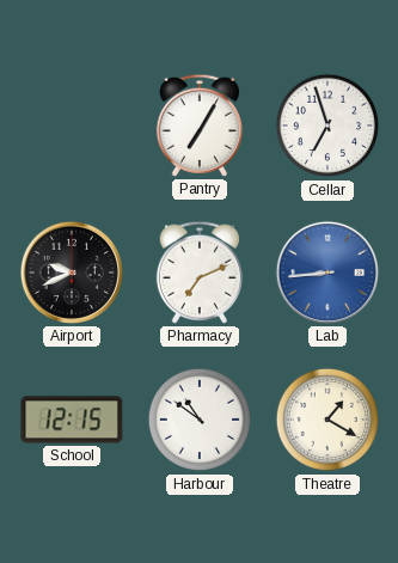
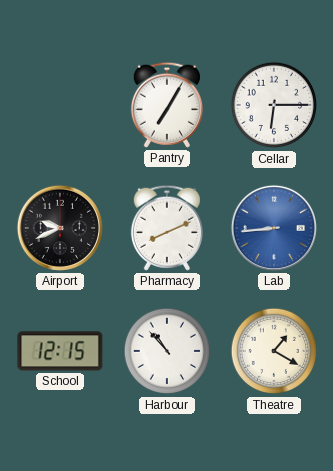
Cellar: 6:57 -> 6:15
Pharmacy: 7:11 -> 8:11
Harbour: 10:51 -> 10:53
